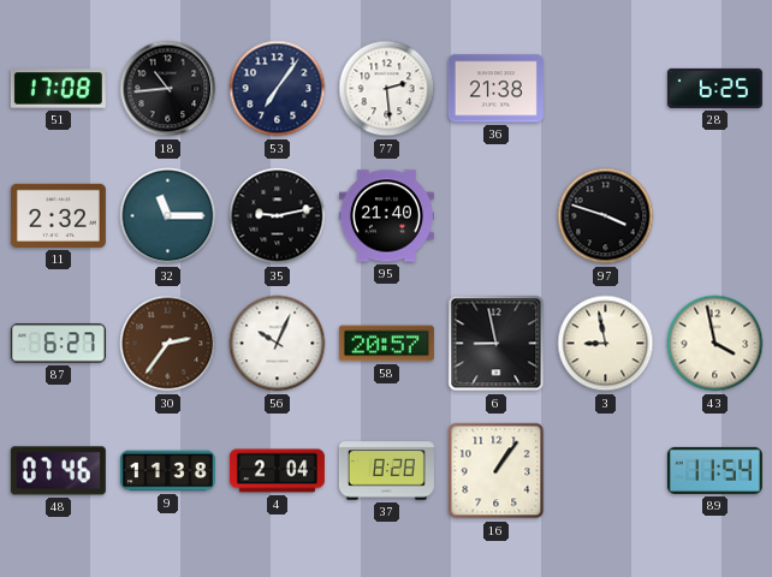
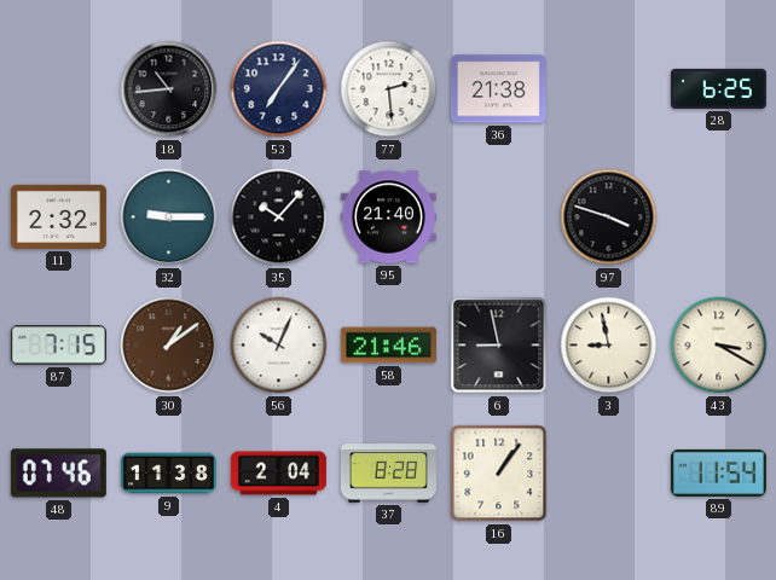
51: 17:08 -> none
32: 11:15 -> 9:15
35: 9:13 -> 10:07
87: 6:27 -> 7:15
30: 2:36 -> 1:09
58: 20:57 -> 21:46
43: 3:58 -> 3:20
